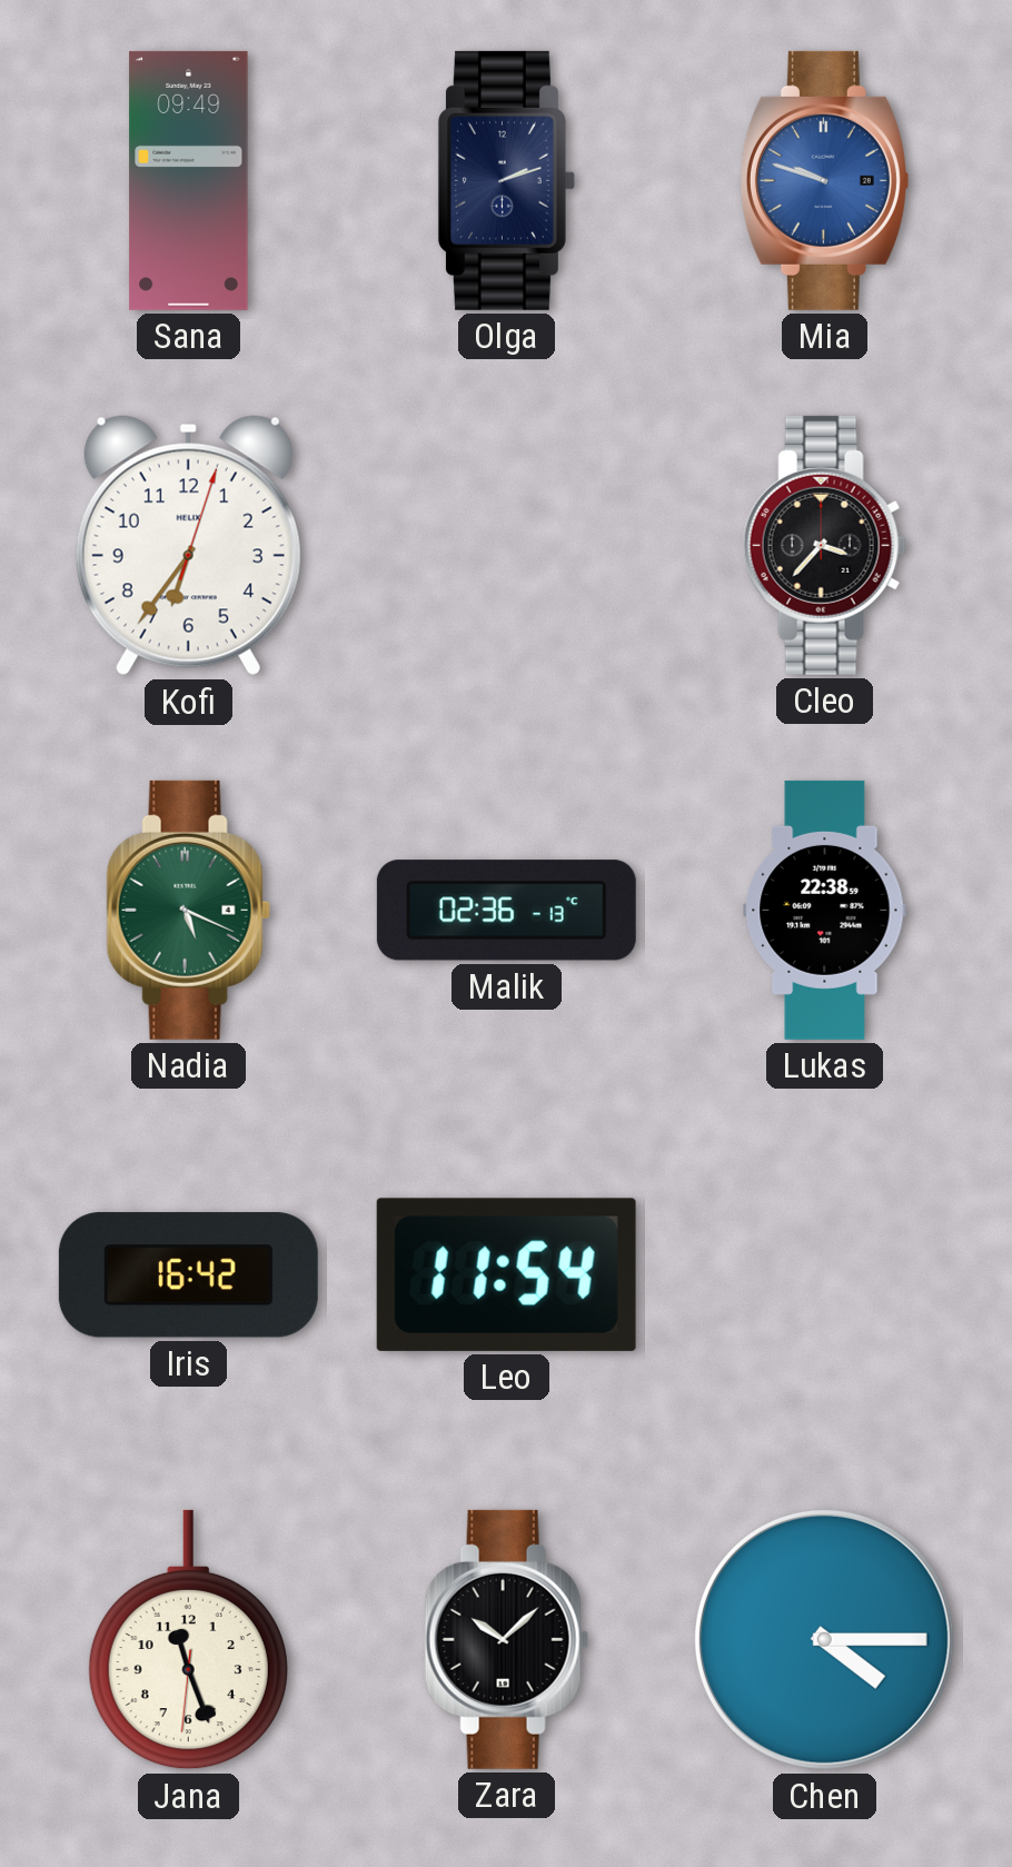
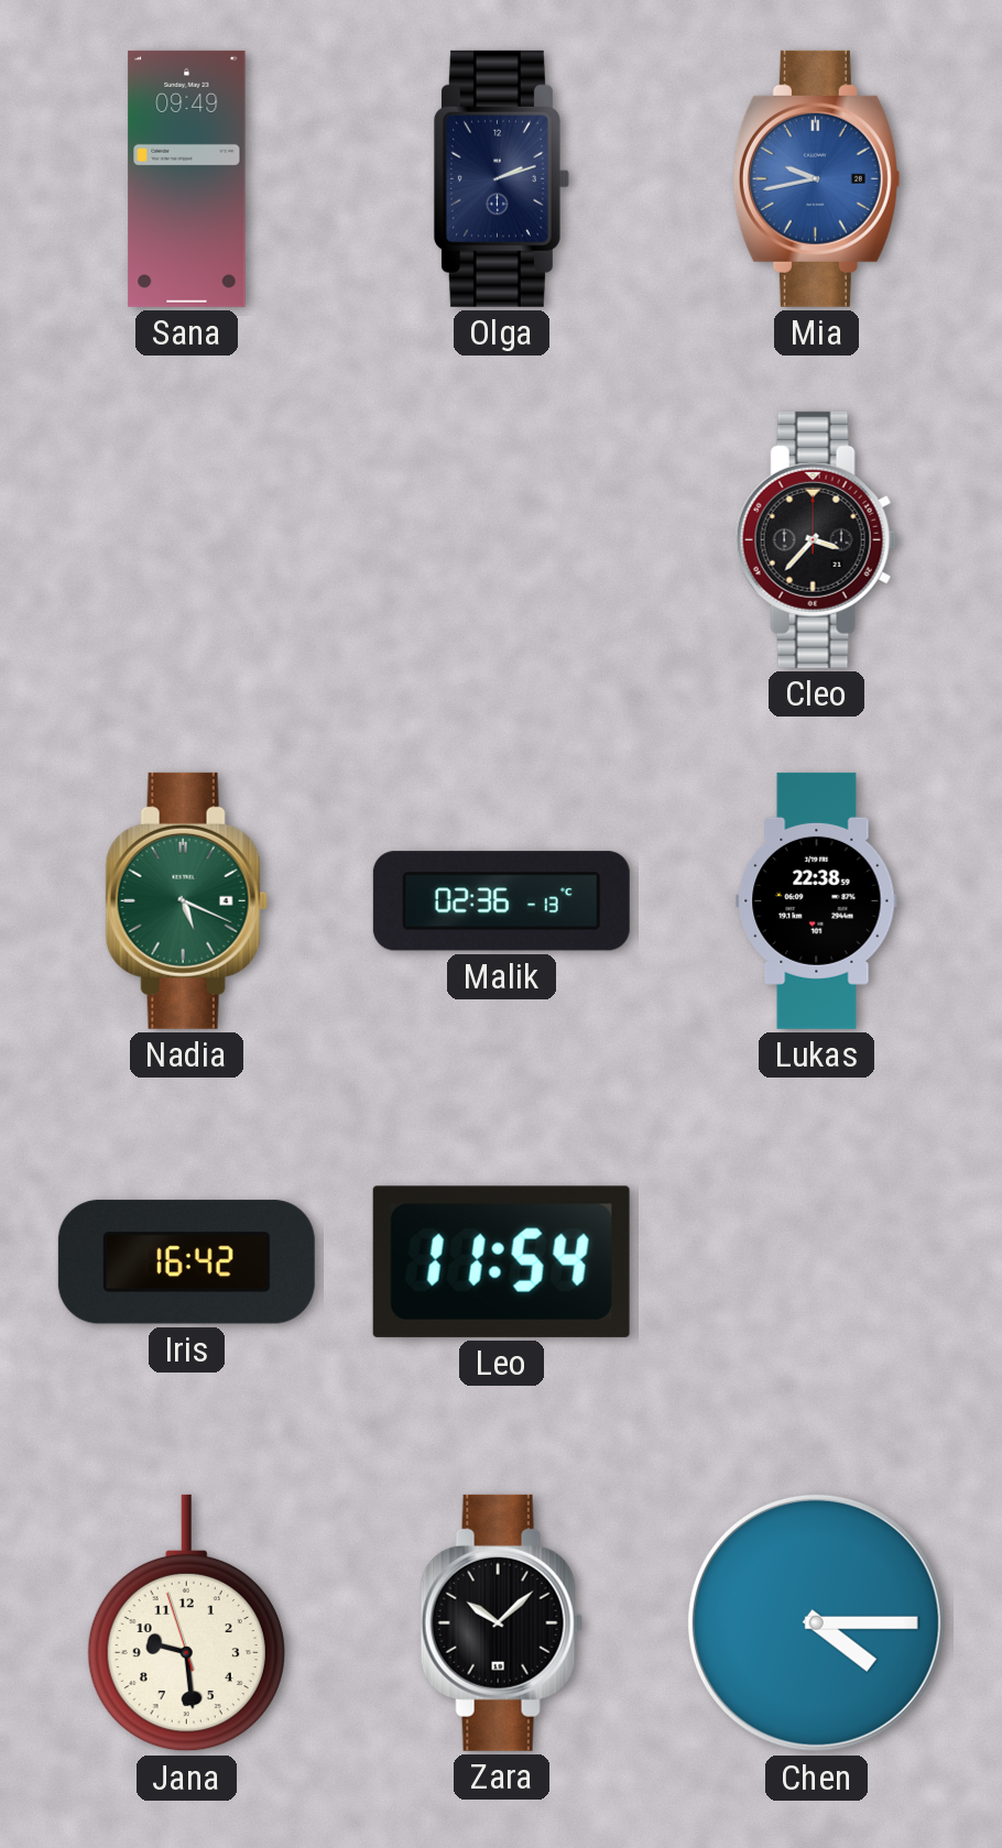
Mia: 9:48 -> 9:43
Kofi: 6:36 -> none
Jana: 11:26 -> 9:28
